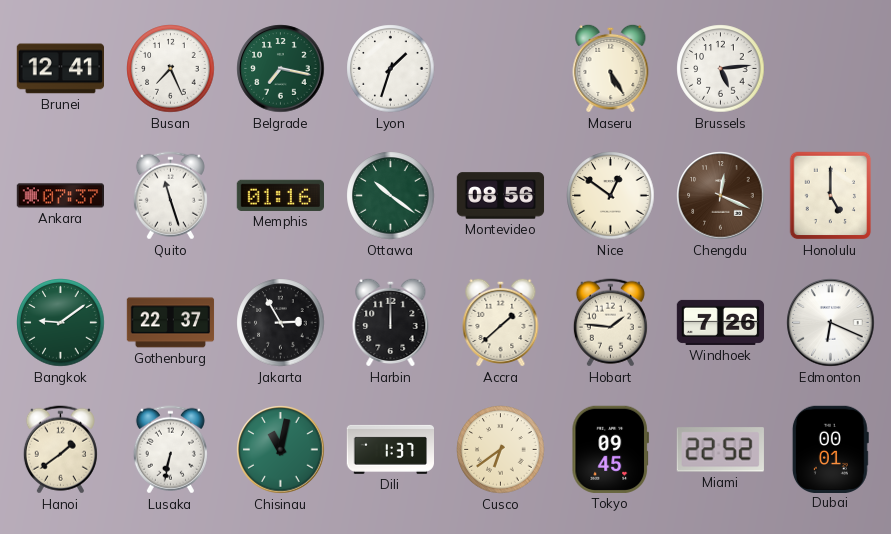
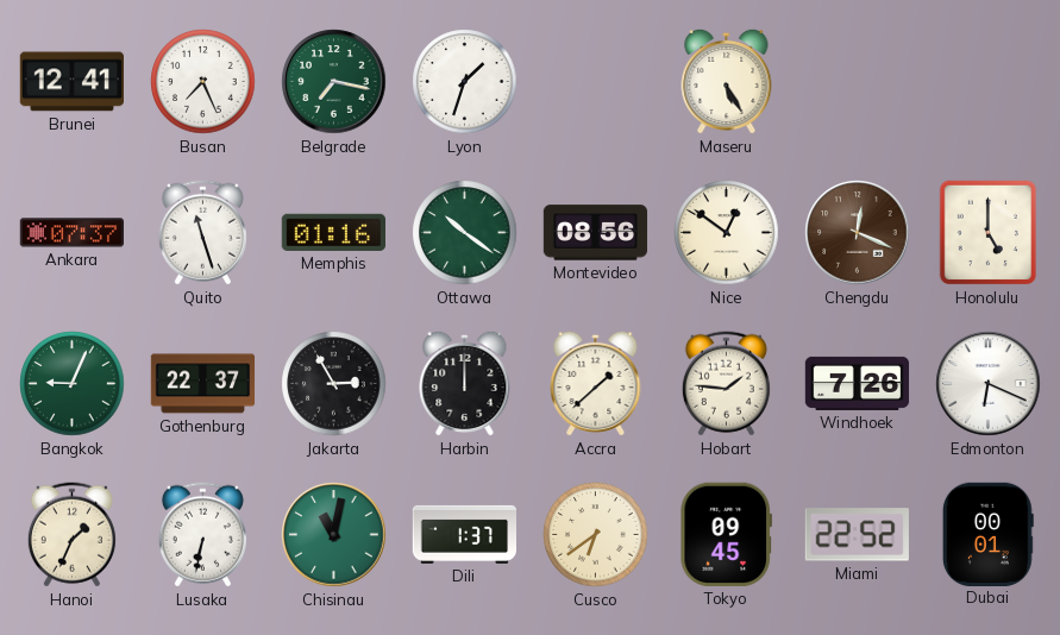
Brussels: 5:14 -> none
Bangkok: 9:09 -> 9:04
Hanoi: 1:39 -> 1:34
